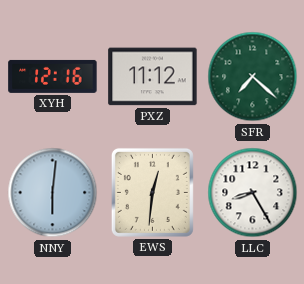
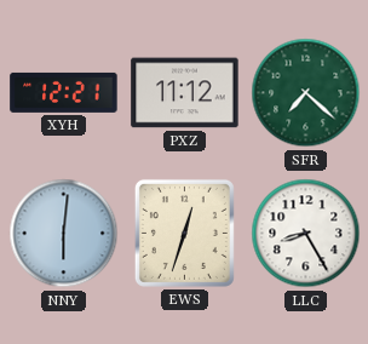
XYH: 12:16 -> 12:21
EWS: 12:31 -> 12:33
